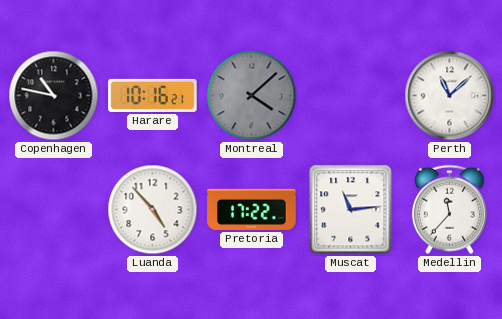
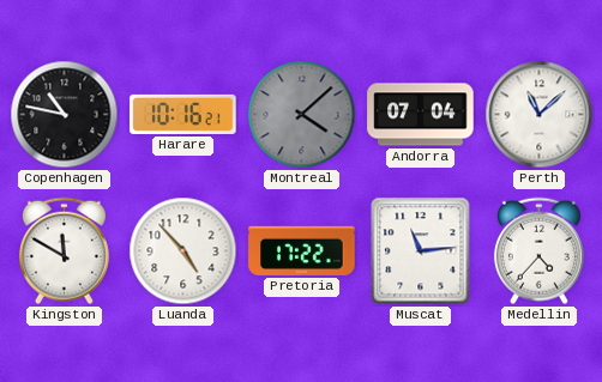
Andorra: none -> 07:04
Kingston: none -> 11:50
Medellin: 11:37 -> 4:37
